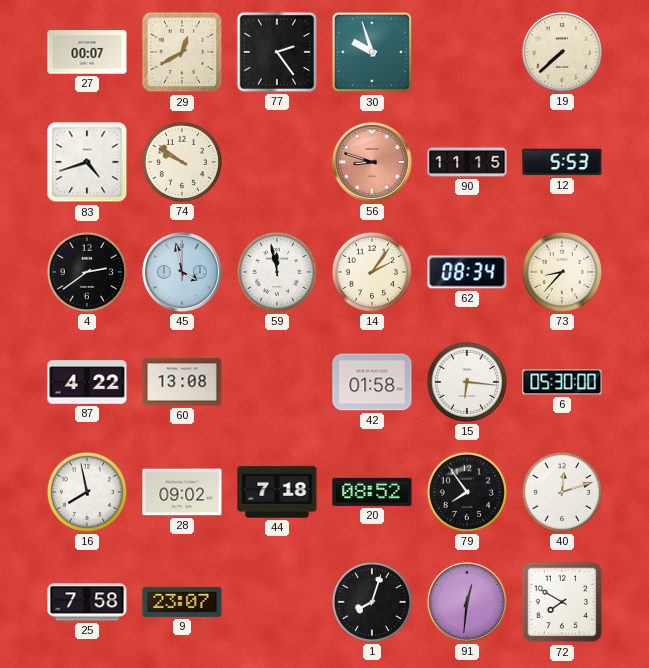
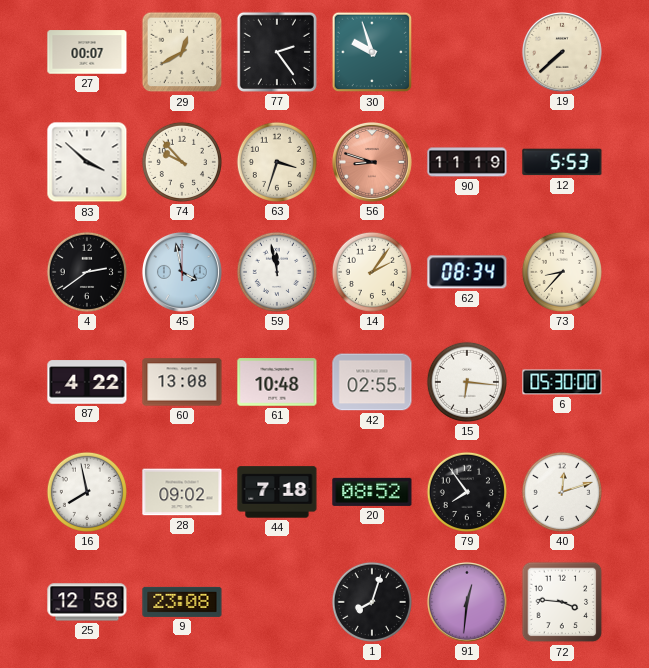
83: 4:42 -> 3:52
74: 9:51 -> 9:53
63: none -> 3:33
90: 11:15 -> 11:19
61: none -> 10:48
42: 01:58 -> 02:55
25: 7:58 -> 12:58
9: 23:07 -> 23:08
72: 7:50 -> 3:46
